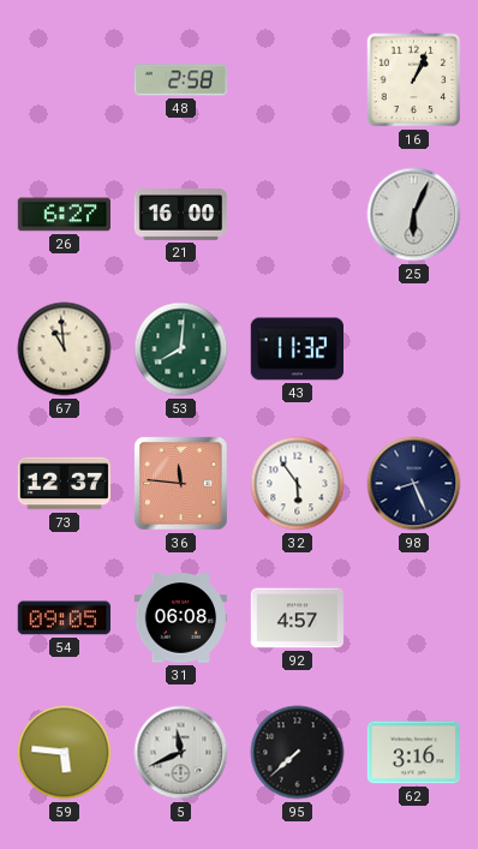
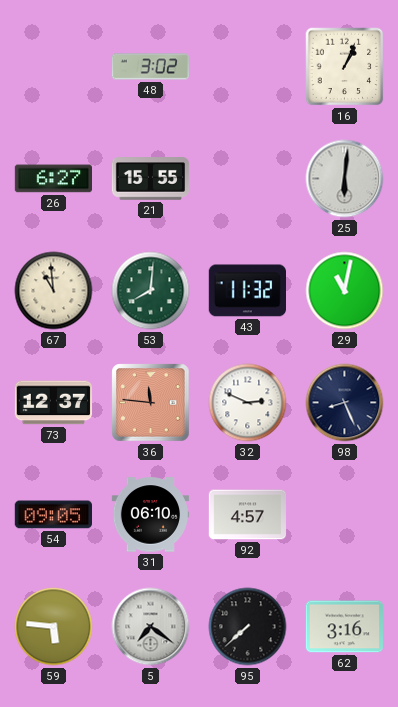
48: 2:58 -> 3:02
21: 16:00 -> 15:55
25: 6:04 -> 6:01
29: none -> 11:02
32: 5:54 -> 2:49
31: 06:08 -> 06:10
5: 11:41 -> 7:21
